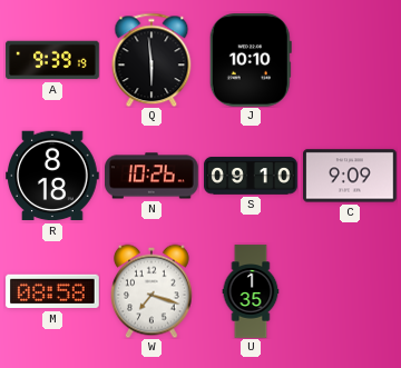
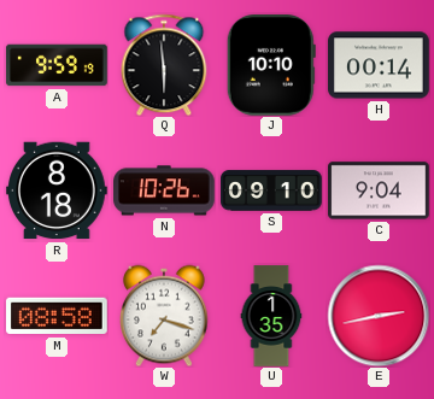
A: 9:39 -> 9:59
H: none -> 00:14
C: 9:09 -> 9:04
E: none -> 2:43
